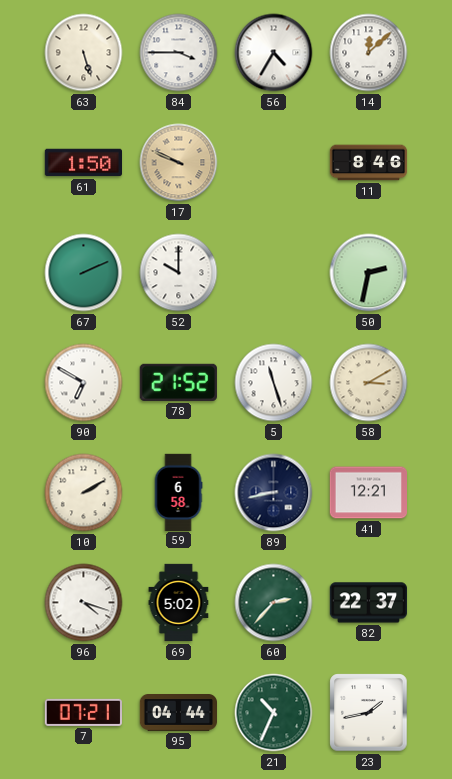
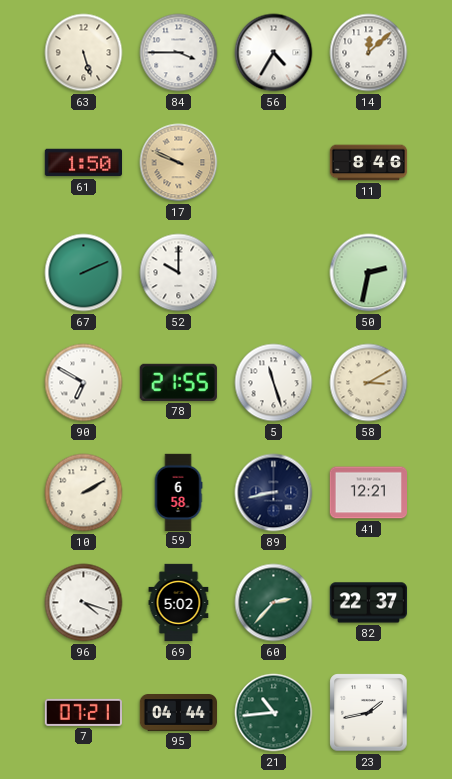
78: 21:52 -> 21:55
21: 10:34 -> 10:44
